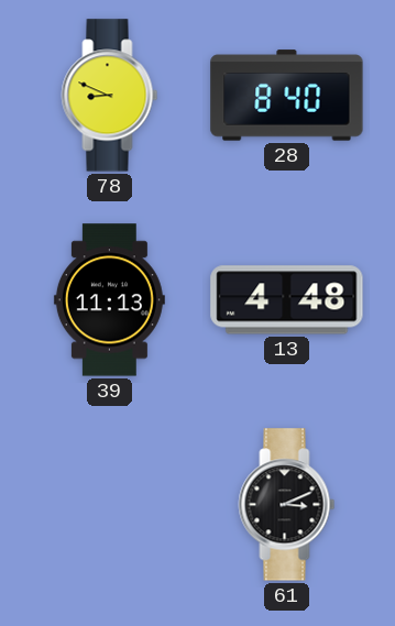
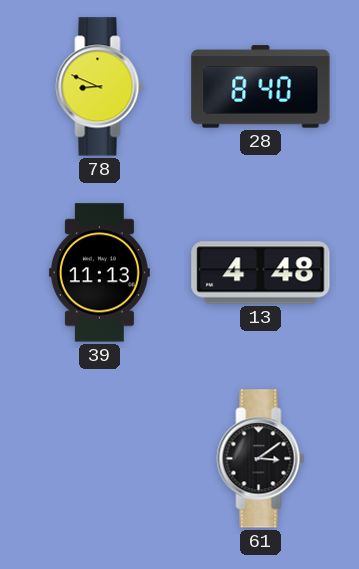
61: 3:11 -> 3:09
